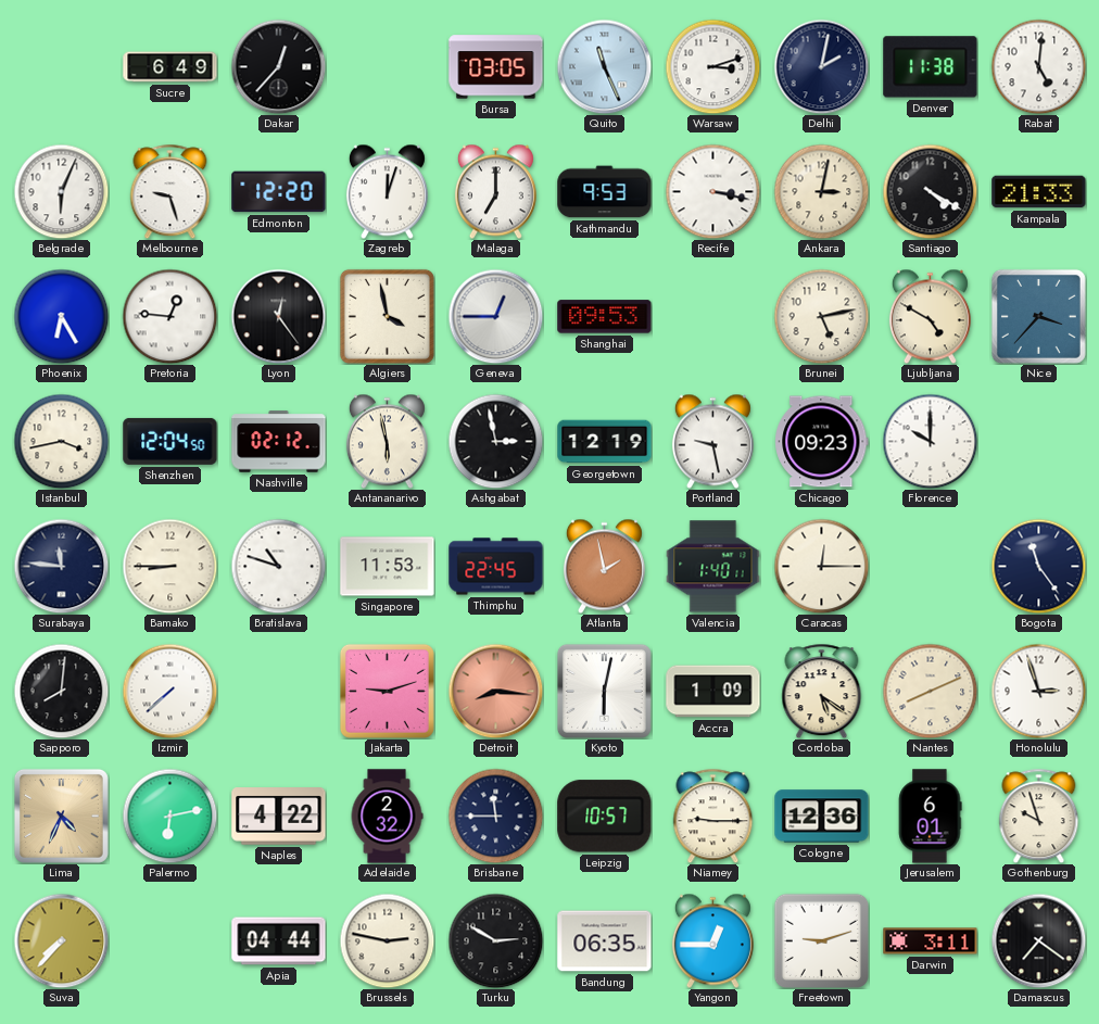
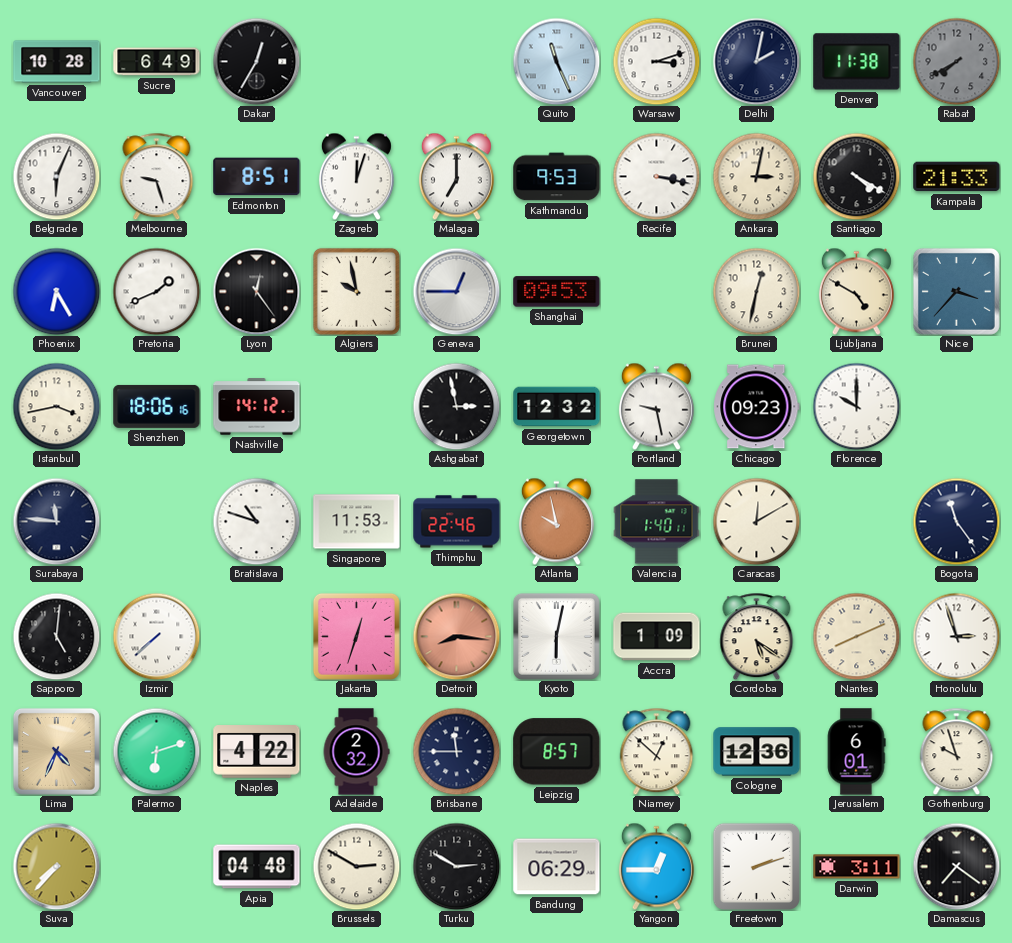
Vancouver: none -> 10:28
Dakar: 12:37 -> 12:35
Bursa: 03:05 -> none
Rabat: 5:01 -> 7:40
Rabat dial: white -> grey
Edmonton: 12:20 -> 8:51
Pretoria: 12:46 -> 1:41
Algiers: 3:58 -> 9:58
Brunei: 5:13 -> 12:32
Shenzhen: 12:04 -> 18:06
Nashville: 02:12 -> 14:12
Antananarivo: 5:58 -> none
Georgetown: 12:19 -> 12:32
Bamako: 8:45 -> none
Thimphu: 22:45 -> 22:46
Atlanta: 1:58 -> 9:58
Caracas: 12:15 -> 12:10
Sapporo: 8:01 -> 5:01
Jakarta: 9:12 -> 12:33
Palermo: 6:13 -> 6:12
Leipzig: 10:57 -> 8:57
Niamey: 9:15 -> 12:52
Apia: 04:44 -> 04:48
Brussels: 2:47 -> 2:50
Bandung: 06:35 -> 06:29
Freetown: 9:12 -> 2:12
